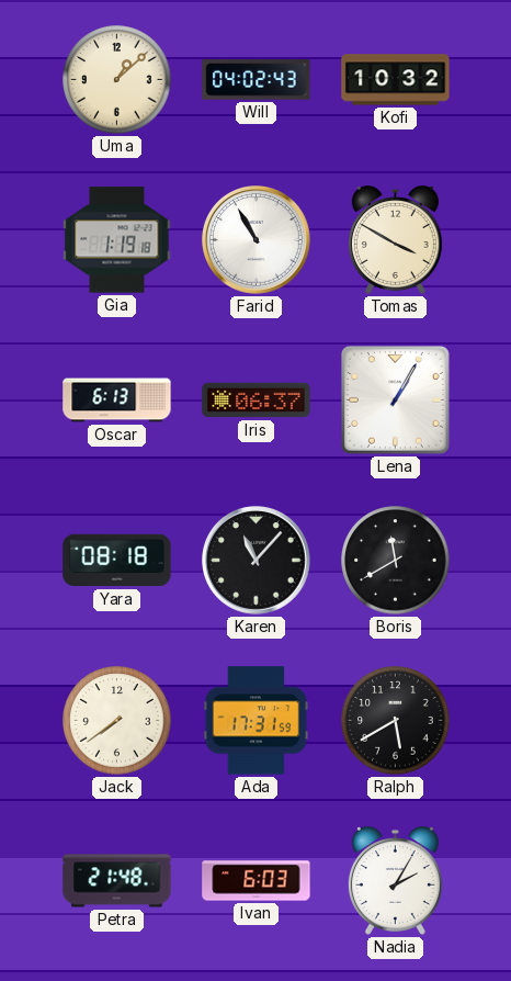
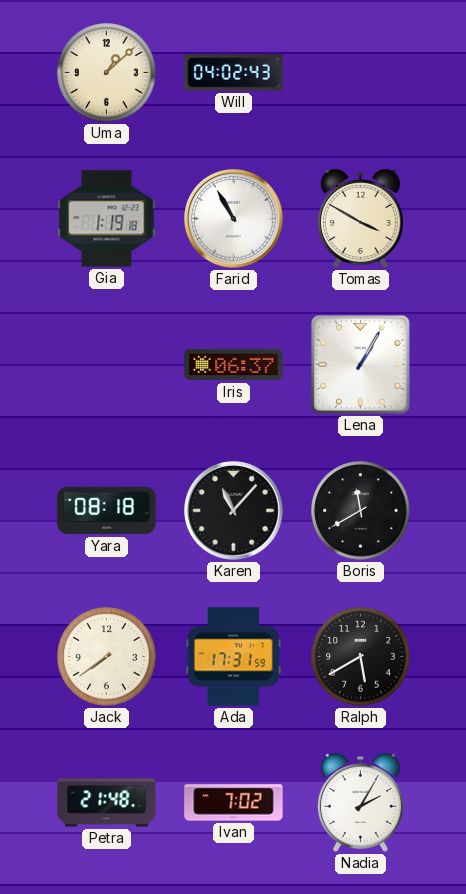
Kofi: 10:32 -> none
Oscar: 6:13 -> none
Ivan: 6:03 -> 7:02
